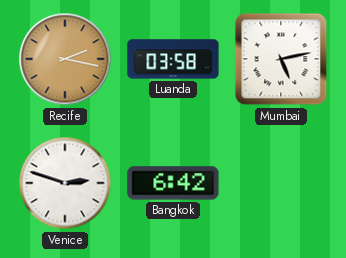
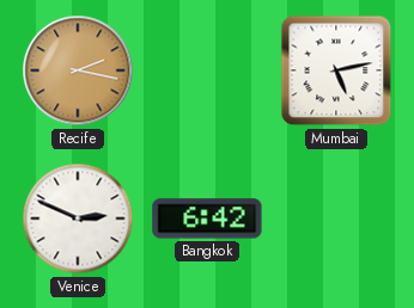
Luanda: 03:58 -> none
Venice: 2:48 -> 2:49
